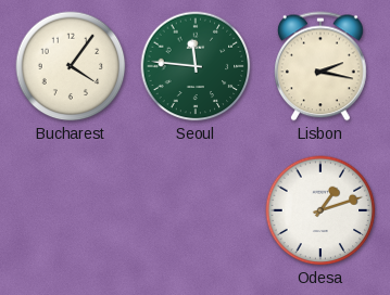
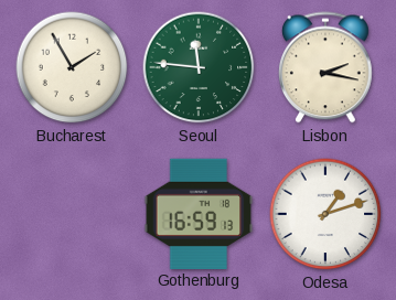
Bucharest: 4:06 -> 1:55
Gothenburg: none -> 16:59
